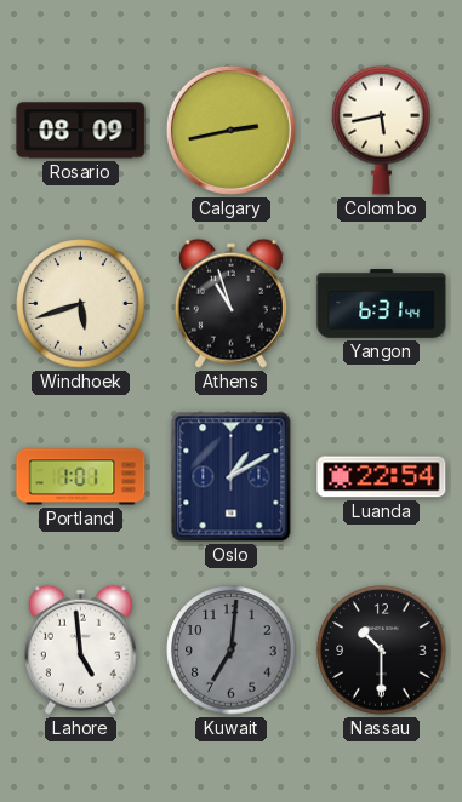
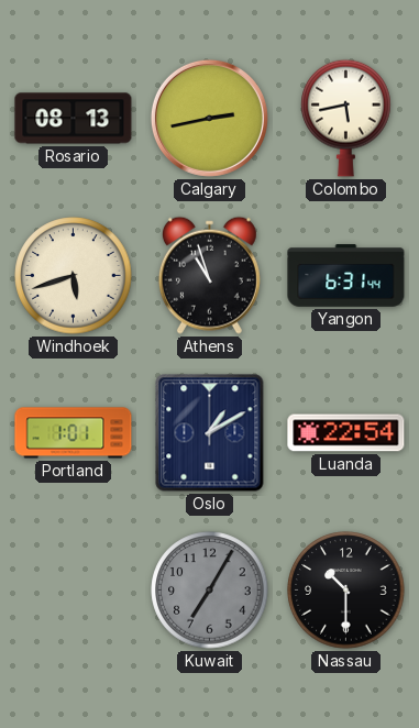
Rosario: 08:09 -> 08:13
Lahore: 4:59 -> none
Kuwait: 7:01 -> 7:05
